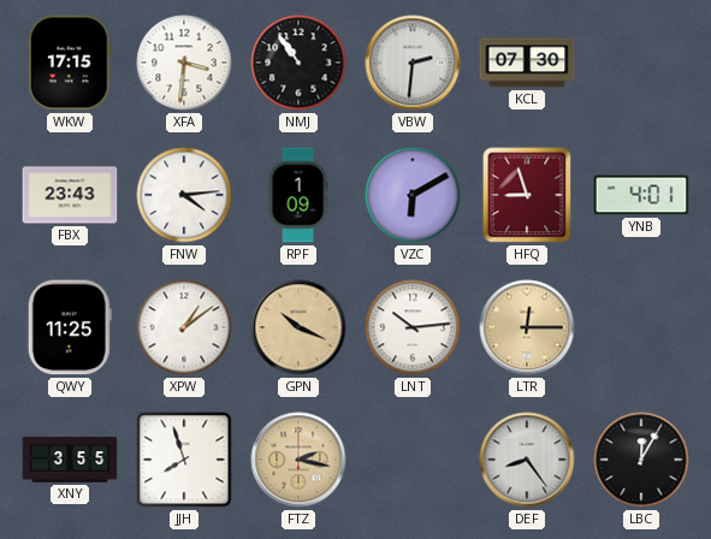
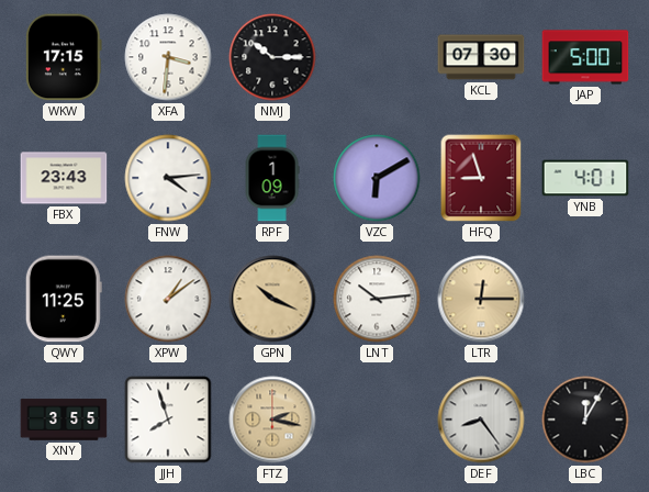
NMJ: 10:54 -> 10:15
VBW: 2:31 -> none
JAP: none -> 5:00
